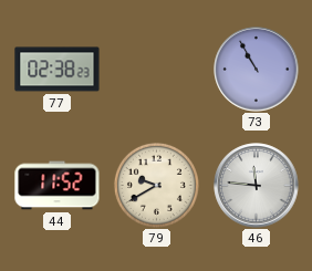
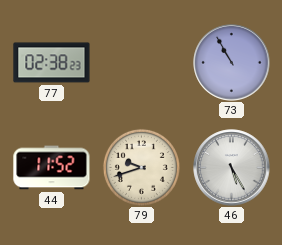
79: 9:40 -> 9:42
46: 11:46 -> 5:25
